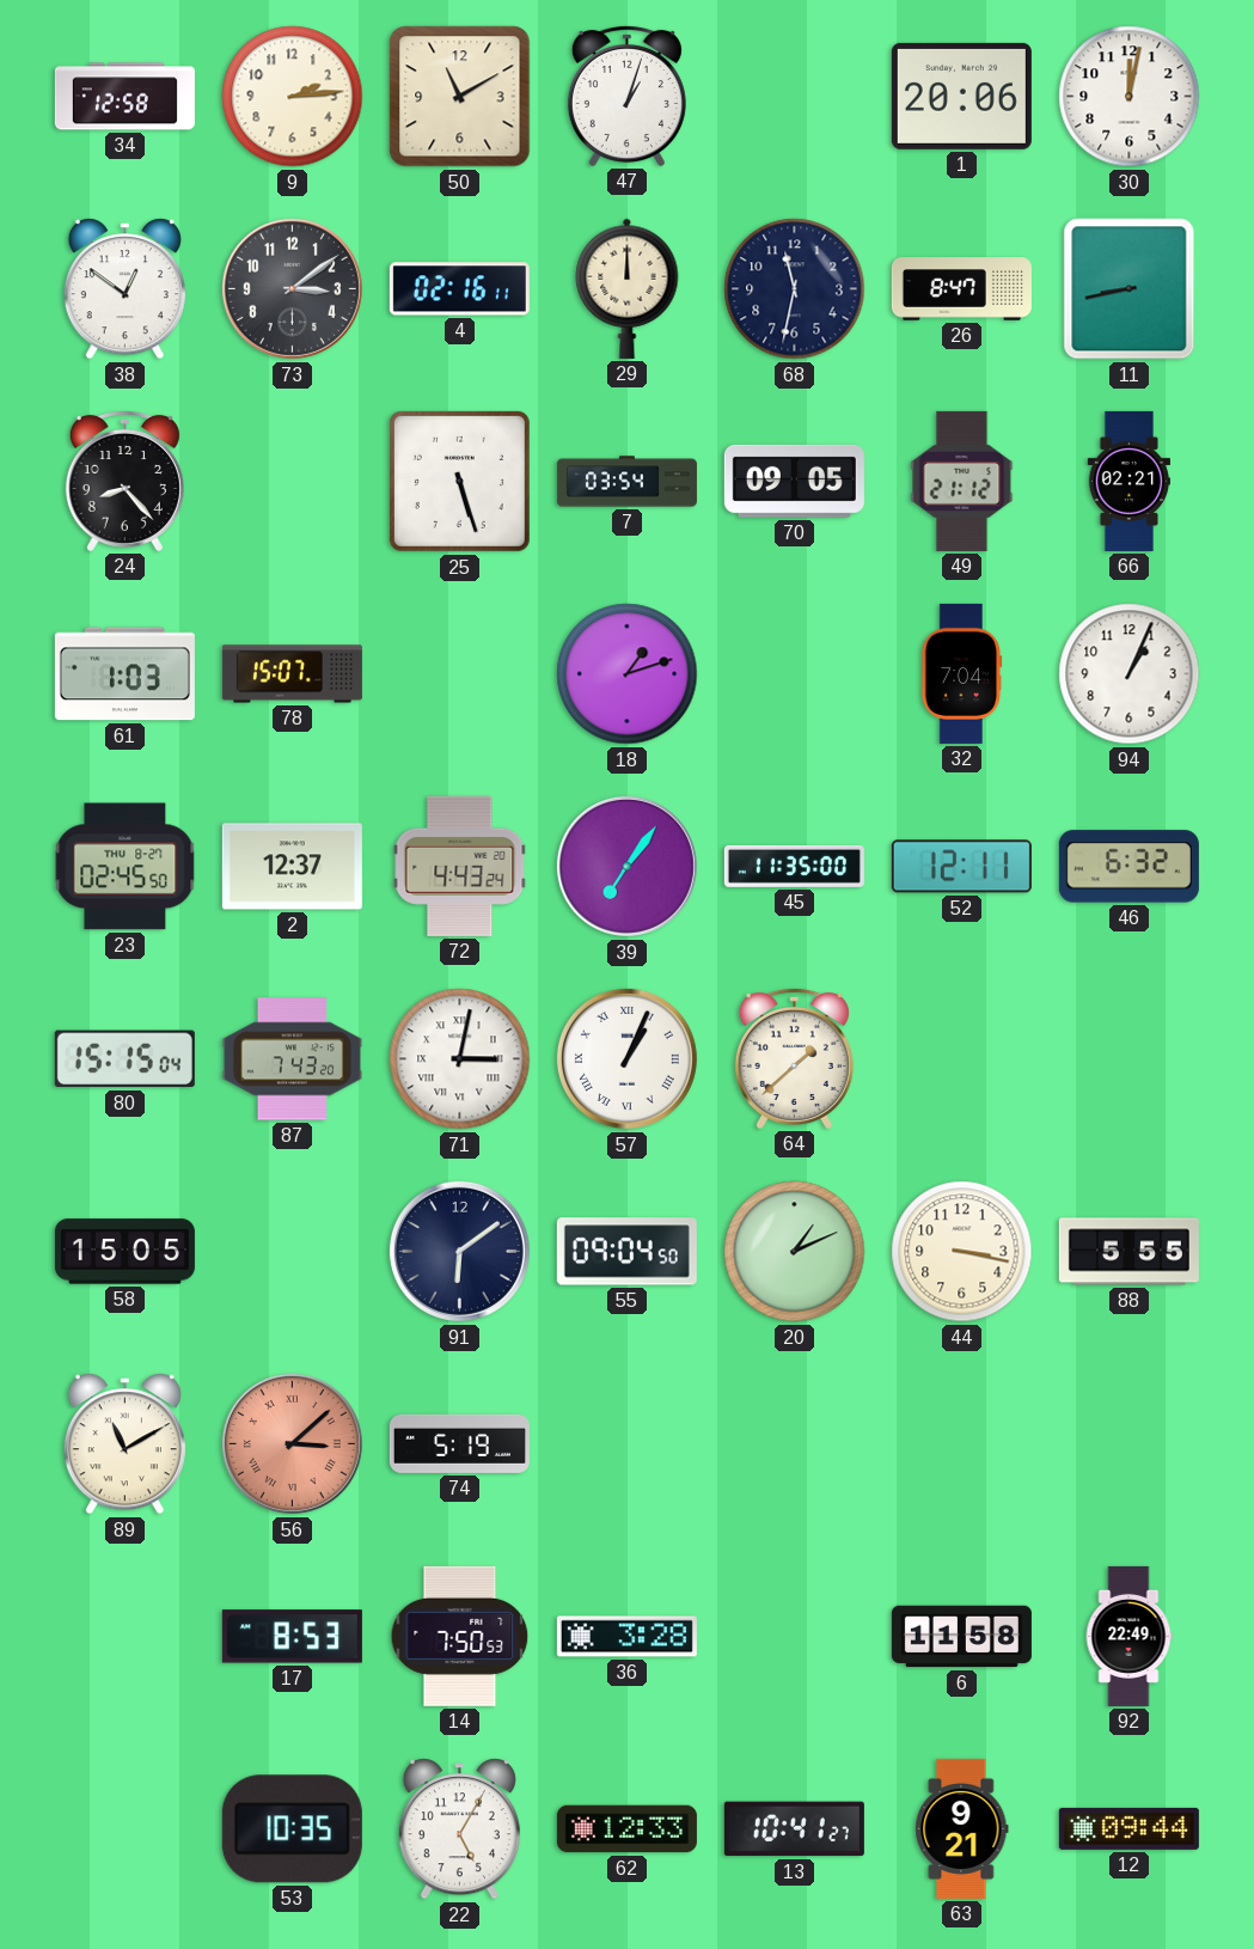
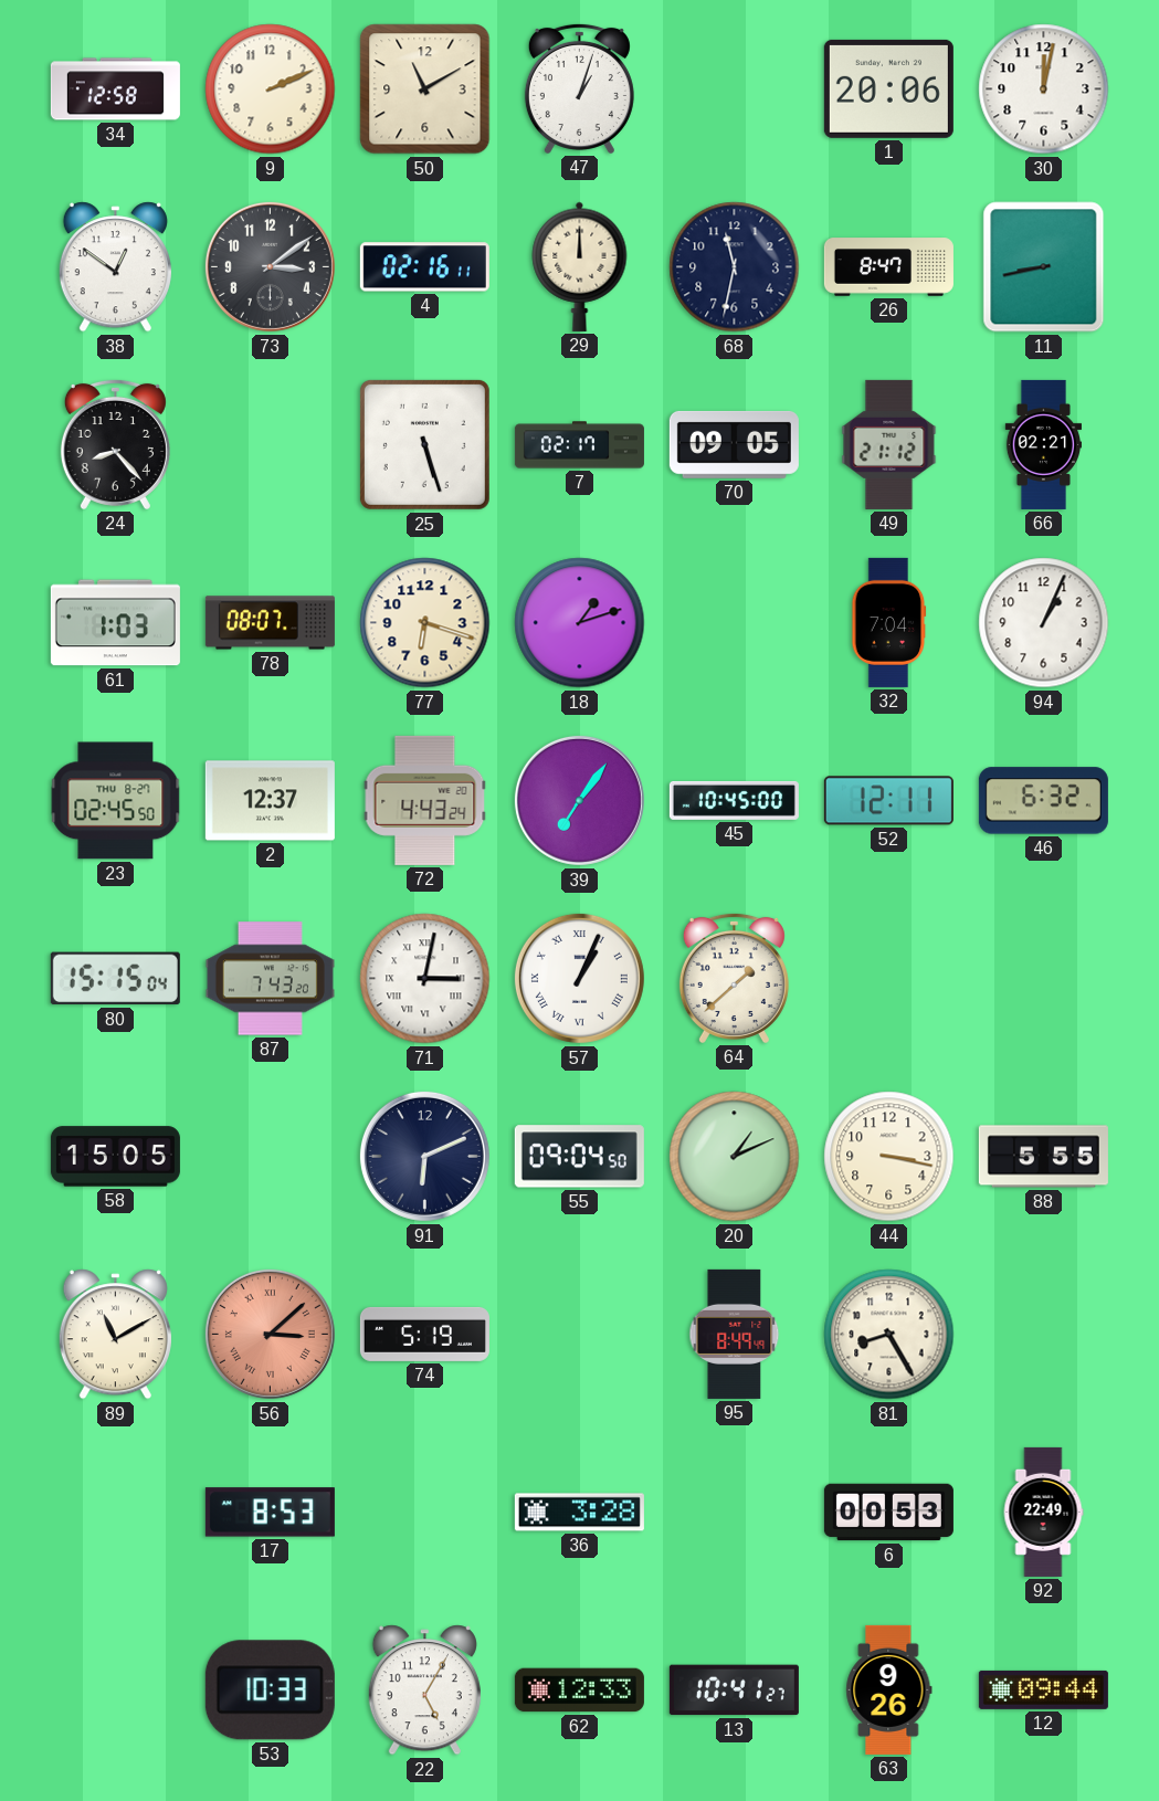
9: 2:14 -> 2:11
7: 03:54 -> 02:17
78: 15:07 -> 08:07
77: none -> 6:18
45: 11:35 -> 10:45
91: 6:09 -> 6:11
95: none -> 8:49
81: none -> 8:25
14: 7:50 -> none
6: 11:58 -> 00:53
53: 10:35 -> 10:33
63: 9:21 -> 9:26
